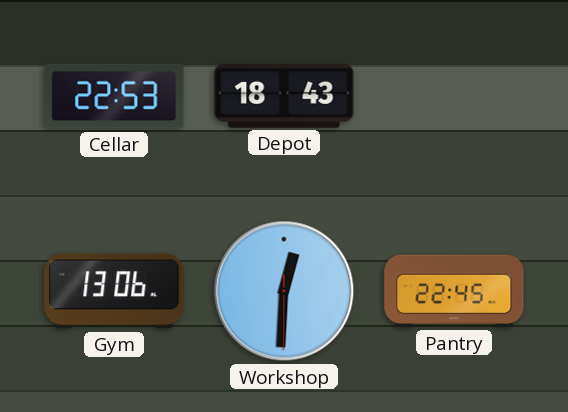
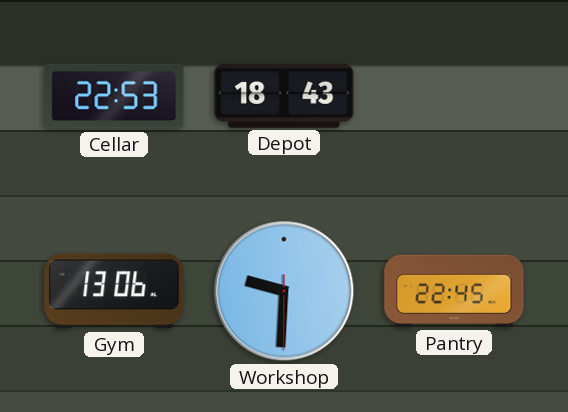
Workshop: 12:30 -> 9:30
